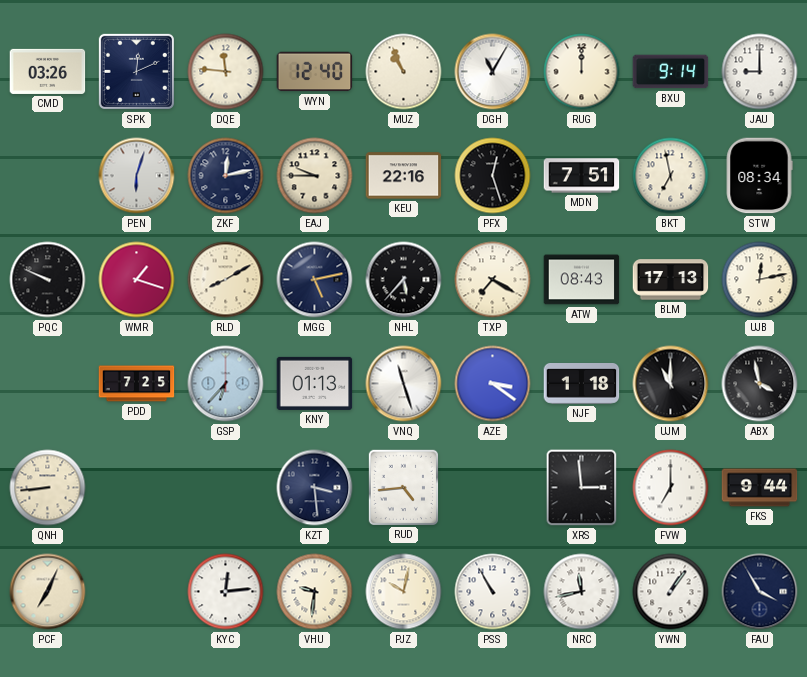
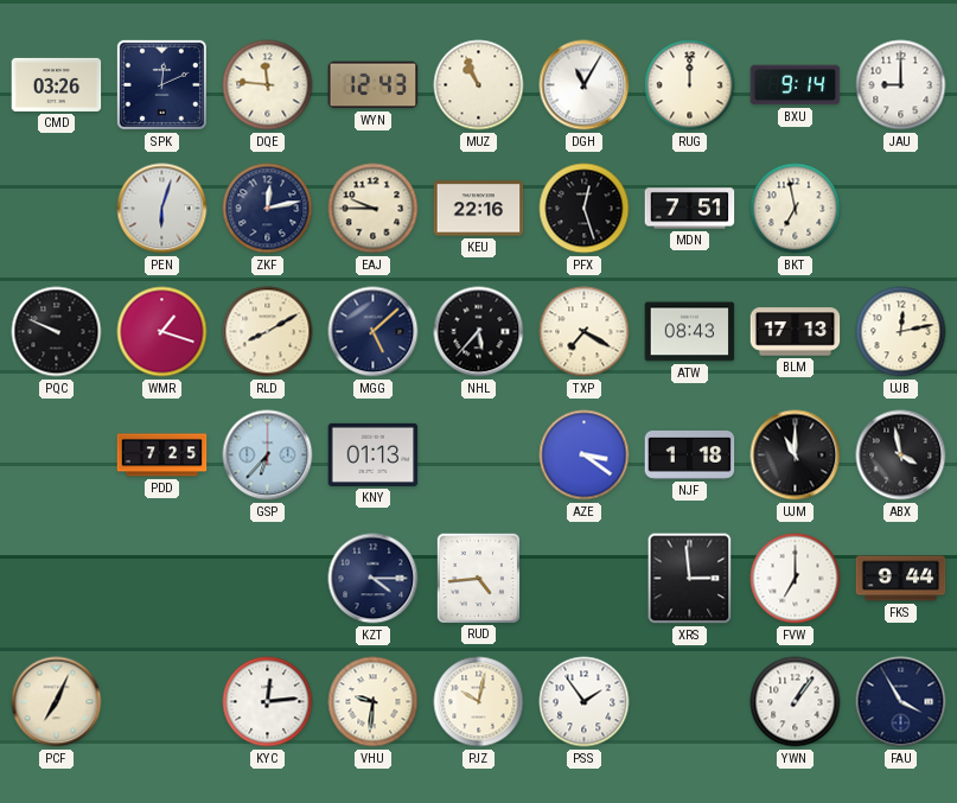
WYN: 12:40 -> 12:43
STW: 08:34 -> none
MGG: 5:13 -> 5:08
VNQ: 11:27 -> none
QNH: 8:44 -> none
KZT: 3:29 -> 4:15
PSS: 10:55 -> 1:54
NRC: 11:43 -> none
